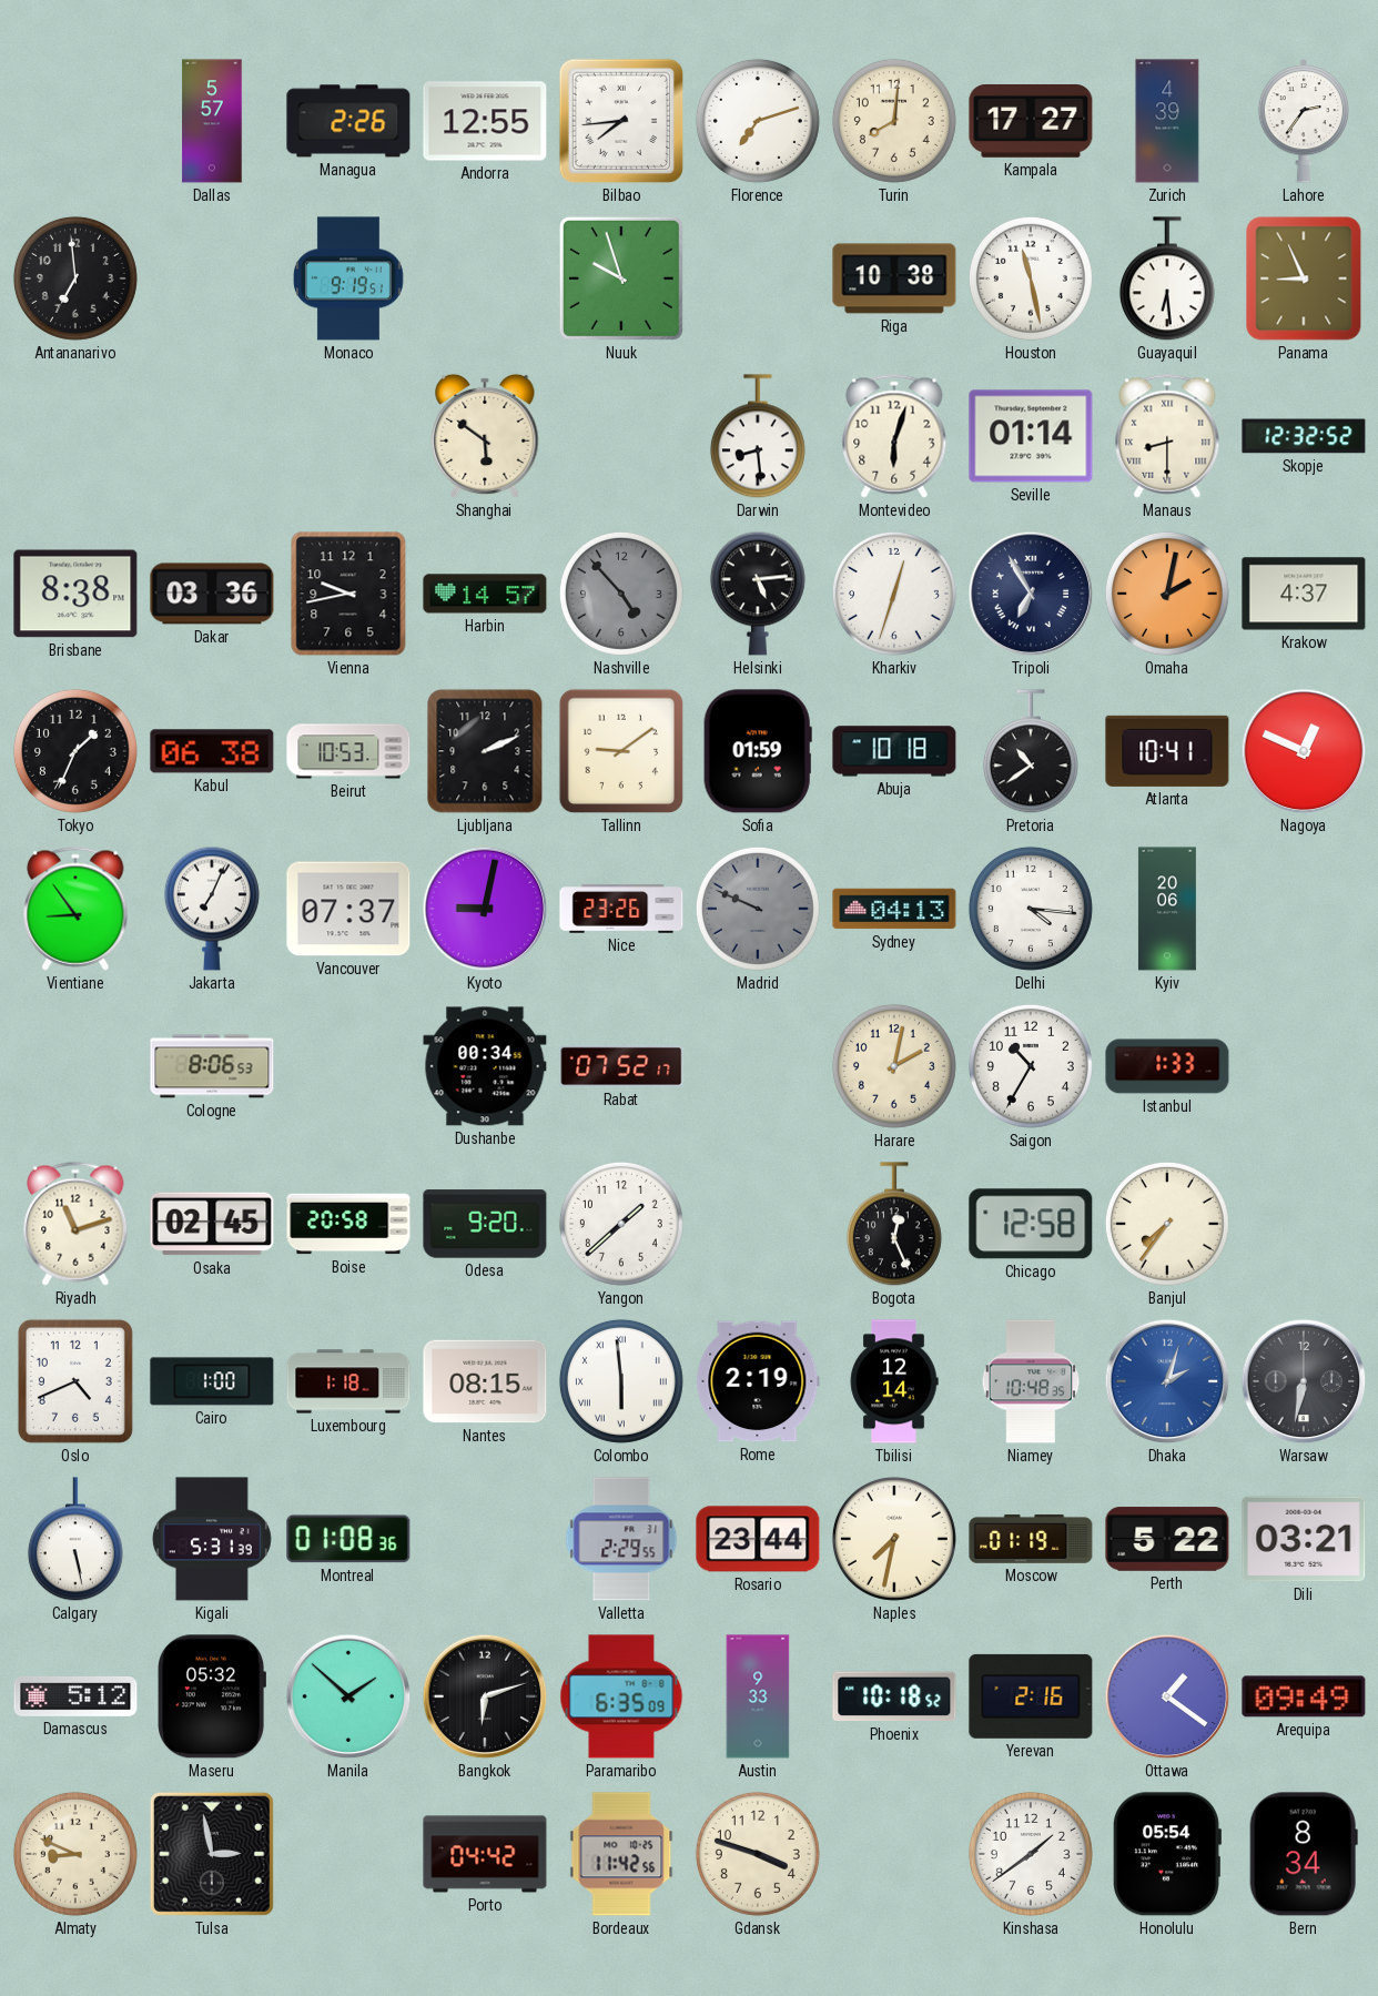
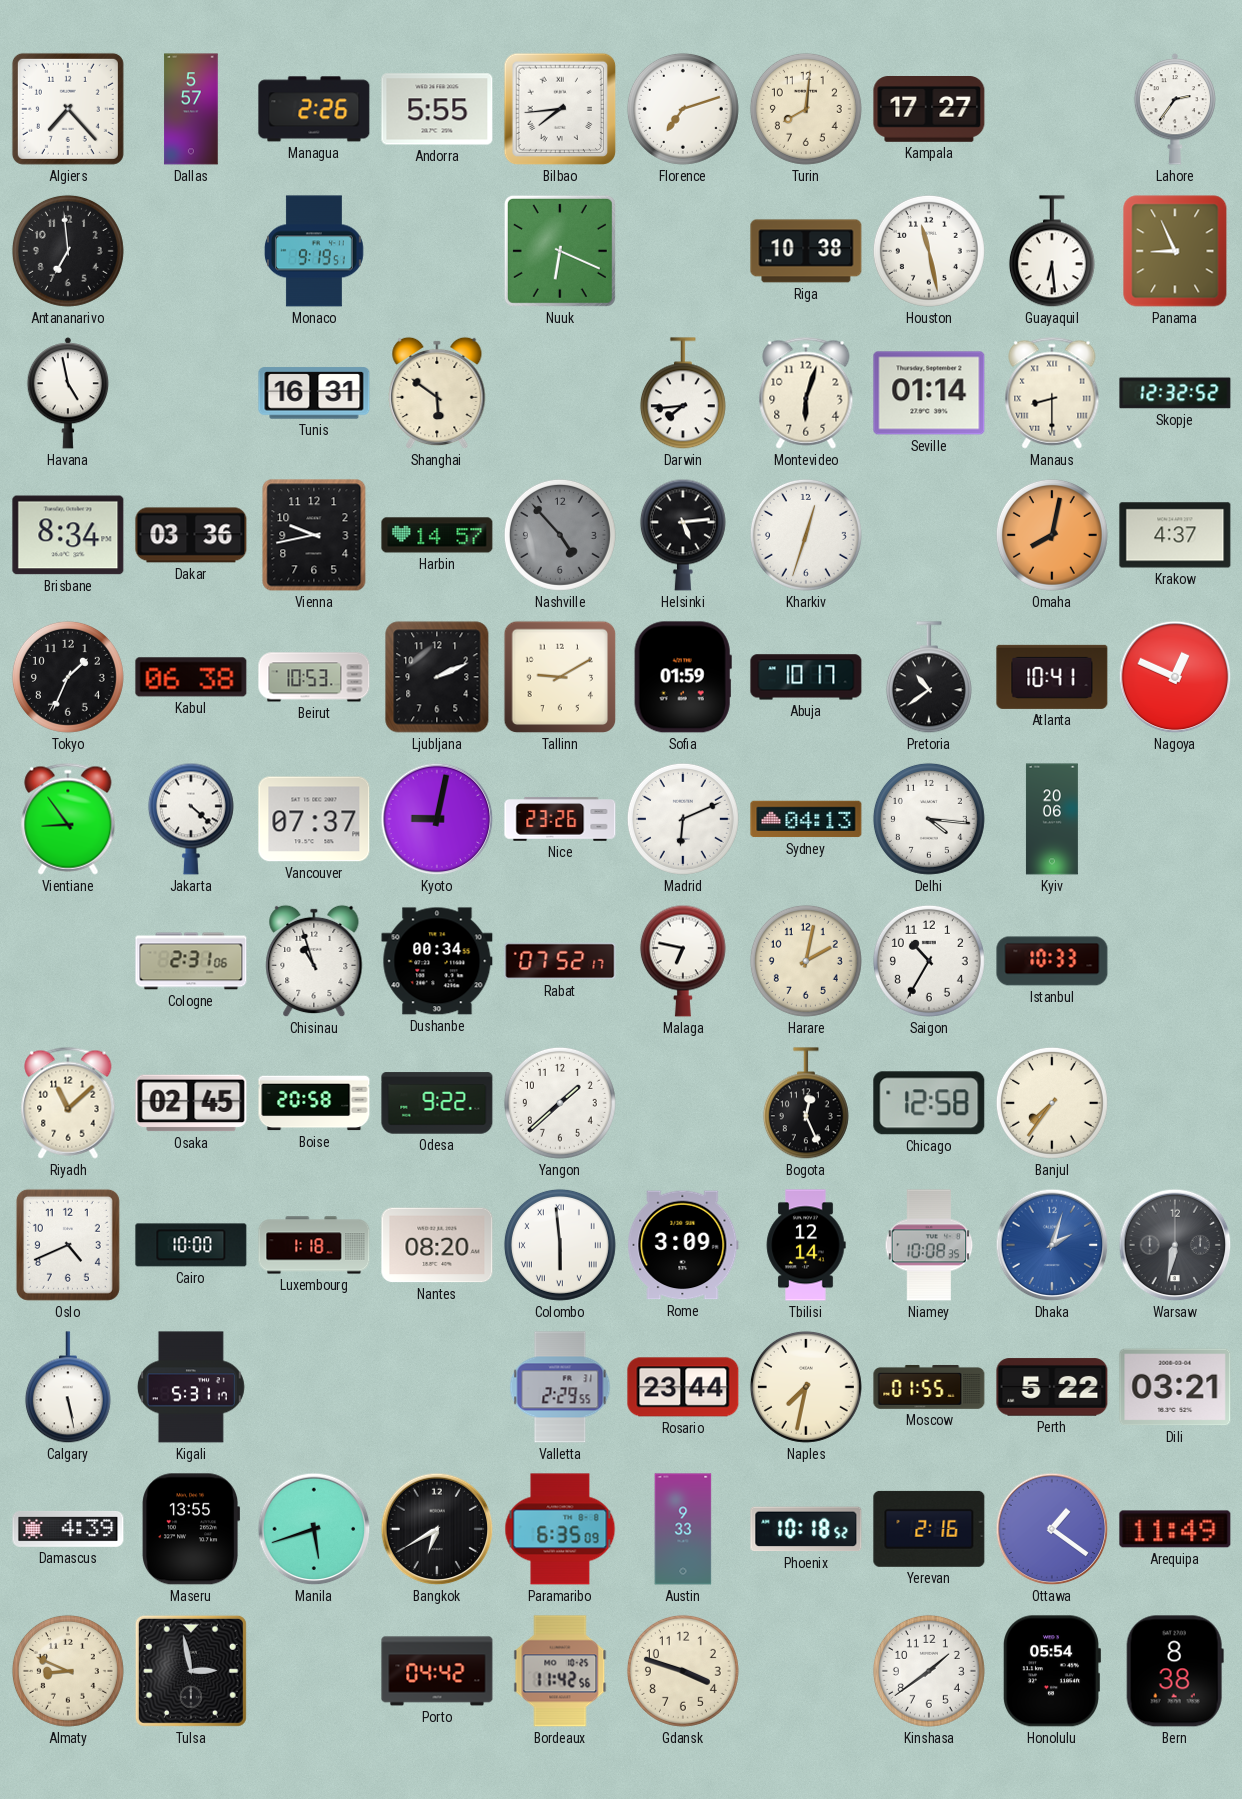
Algiers: none -> 7:23
Andorra: 12:55 -> 5:55
Zurich: 4:39 -> none
Nuuk: 9:57 -> 6:19
Havana: none -> 4:58
Tunis: none -> 16:31
Darwin: 8:29 -> 7:44
Brisbane: 8:38 -> 8:34
Tripoli: 6:55 -> none
Omaha: 2:02 -> 8:02
Tallinn: 9:09 -> 9:10
Abuja: 10:18 -> 10:17
Jakarta: 7:04 -> 4:22
Madrid: 9:49 -> 6:11
Madrid dial: grey -> white
Cologne: 8:06 -> 2:31
Chisinau: none -> 10:57
Malaga: none -> 6:47
Istanbul: 1:33 -> 10:33
Riyadh: 11:12 -> 11:08
Odesa: 9:20 -> 9:22
Cairo: 1:00 -> 10:00
Nantes: 08:15 -> 08:20
Rome: 2:19 -> 3:09
Niamey: 10:48 -> 10:08
Kigali: 5:31:39 -> 5:31:17
Montreal: 01:08 -> none
Moscow: 01:19 -> 01:55
Damascus: 5:12 -> 4:39
Maseru: 05:32 -> 13:55
Manila: 1:52 -> 5:42
Bangkok: 6:12 -> 6:40
Arequipa: 09:49 -> 11:49
Bern: 8:34 -> 8:38
